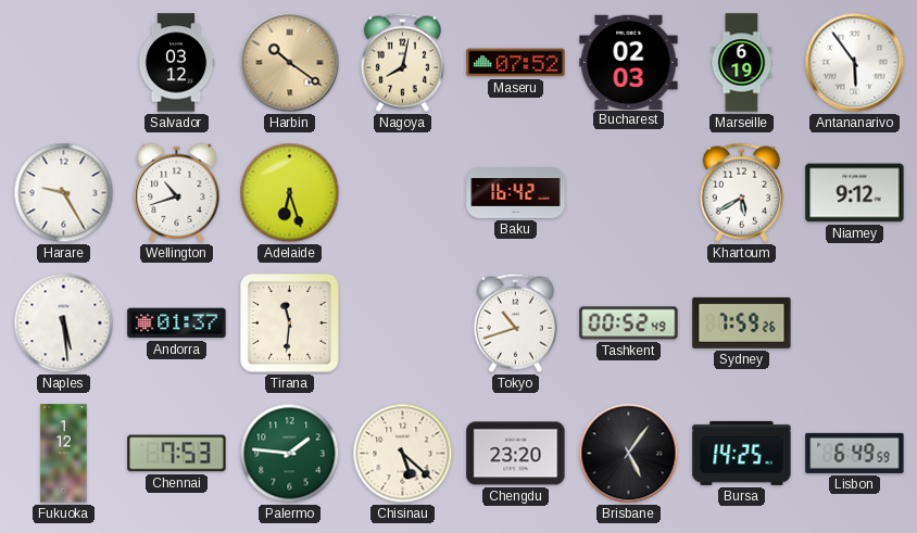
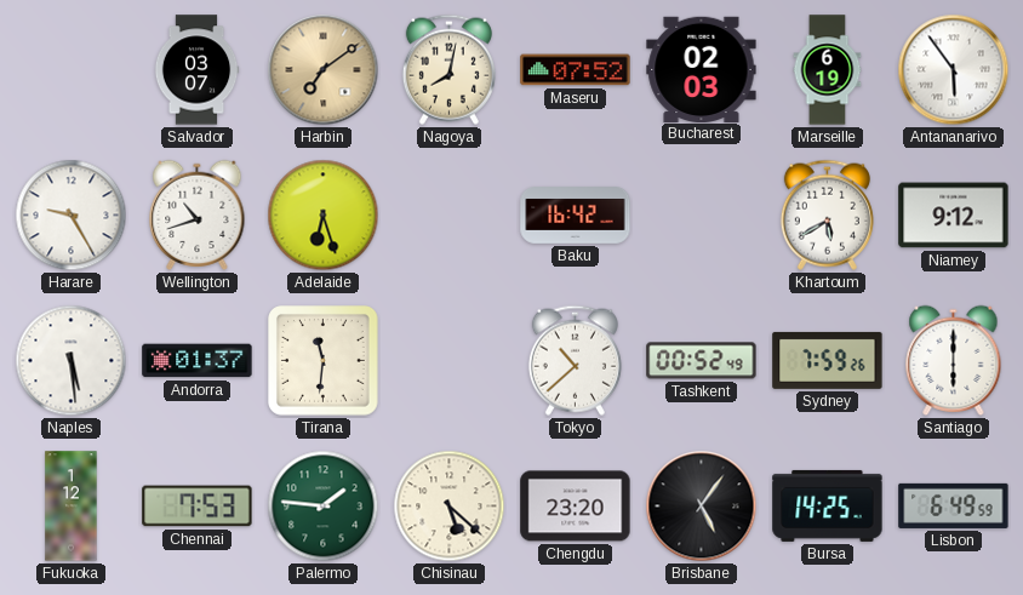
Salvador: 03:12 -> 03:07
Harbin: 10:21 -> 7:09
Tokyo: 10:42 -> 10:38
Santiago: none -> 6:00
